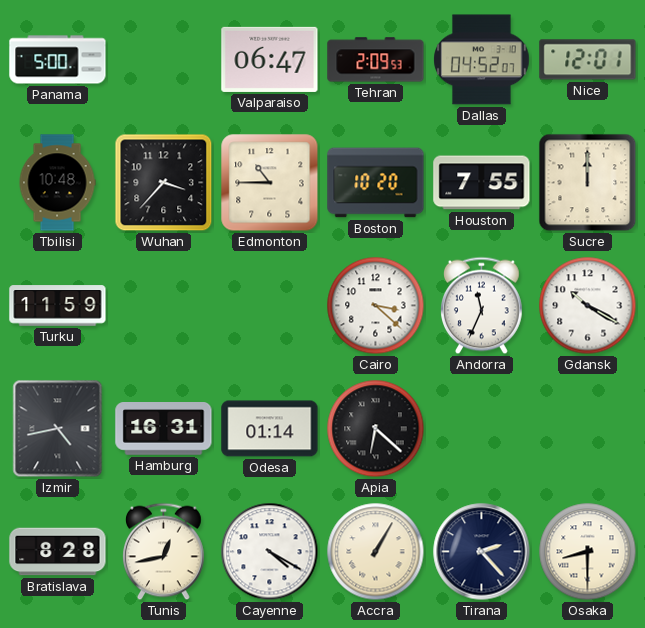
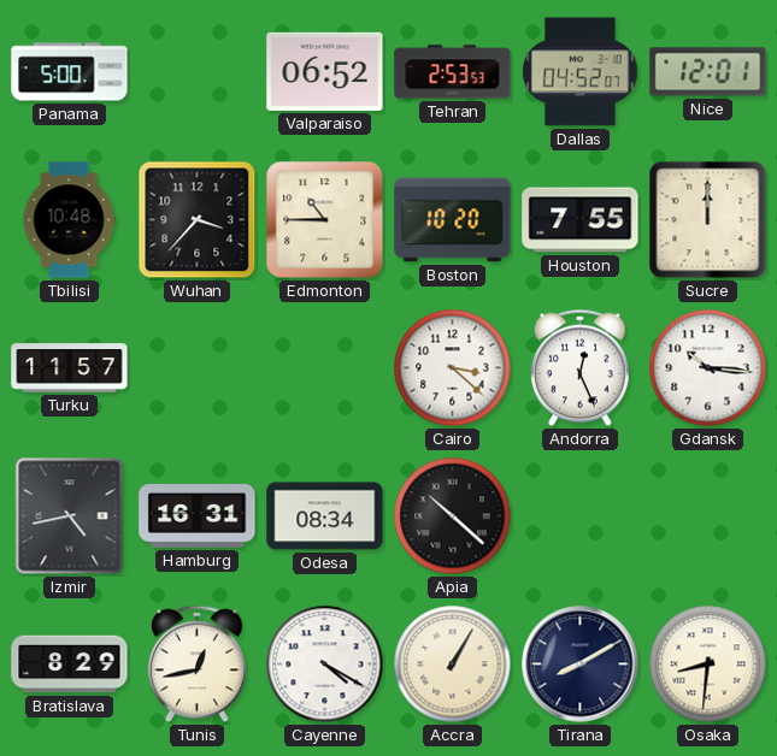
Valparaiso: 06:47 -> 06:52
Tehran: 2:09 -> 2:53
Turku: 11:59 -> 11:57
Andorra: 11:34 -> 12:26
Gdansk: 10:20 -> 10:16
Odesa: 01:14 -> 08:34
Apia: 6:22 -> 10:22
Bratislava: 8:28 -> 8:29
Tirana: 2:23 -> 8:10
Osaka: 8:30 -> 8:31
